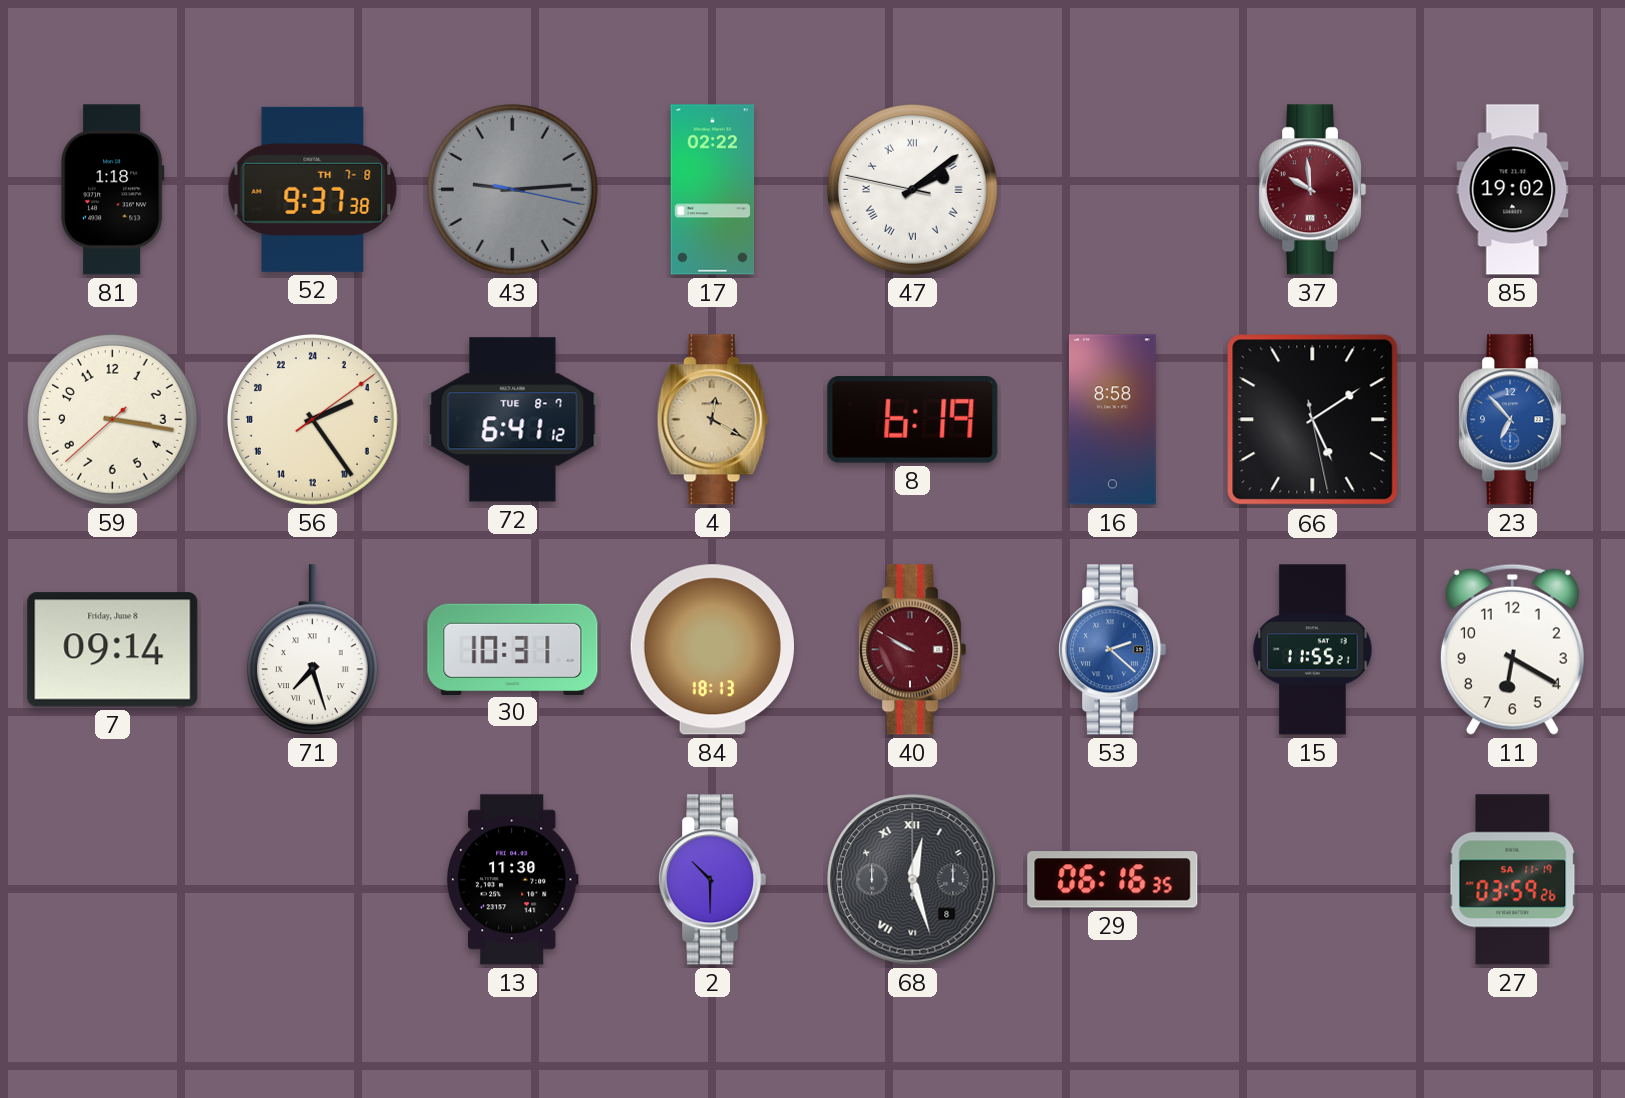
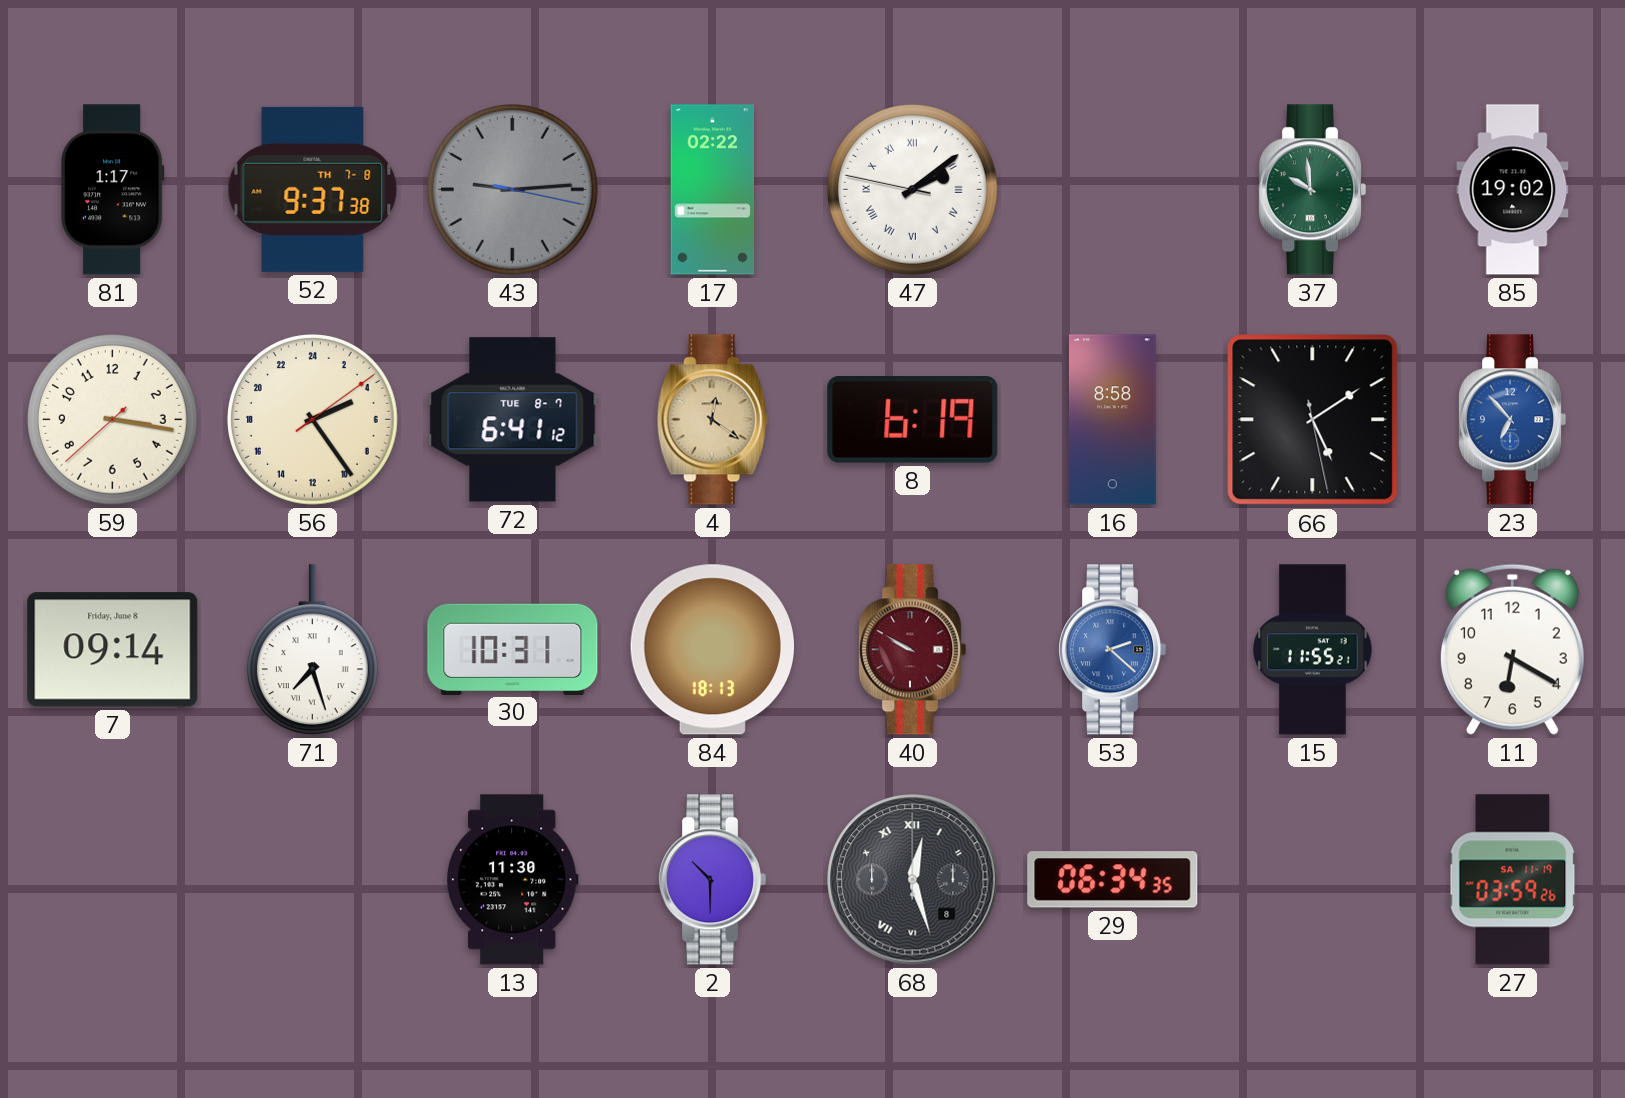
81: 1:18 -> 1:17
37 dial: burgundy -> green
4: 12:20 -> 12:21
29: 06:16 -> 06:34
